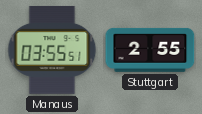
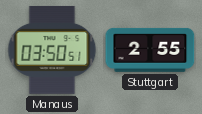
Manaus: 03:55 -> 03:50
